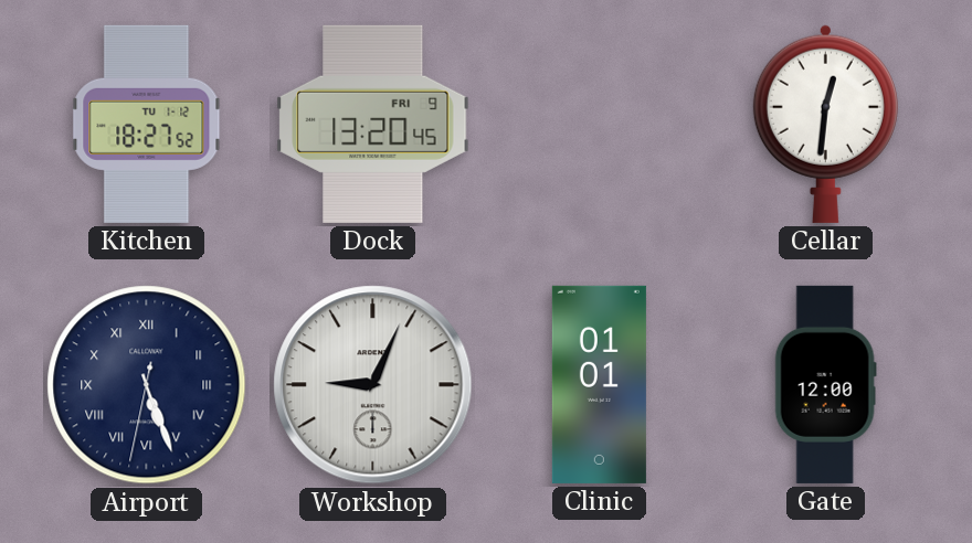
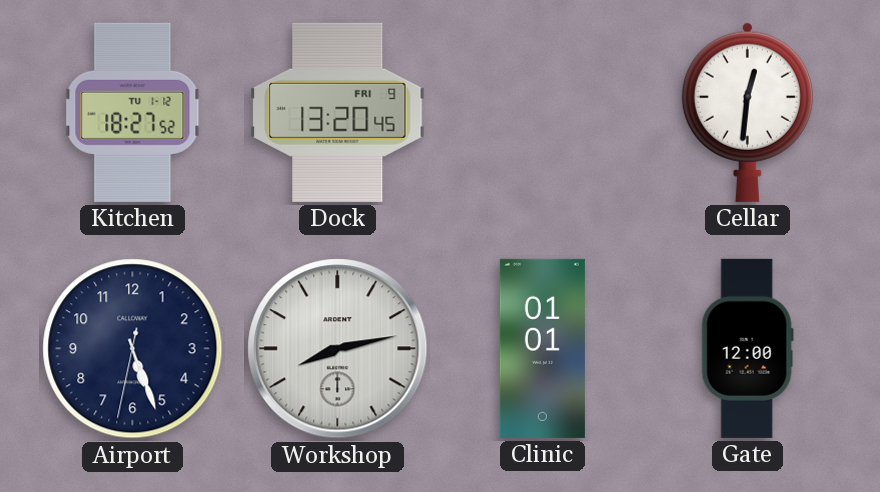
Airport numerals: Roman -> Arabic
Workshop: 9:04 -> 8:13
